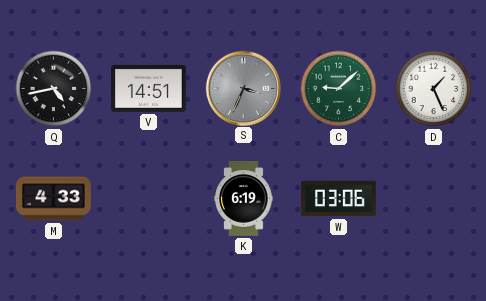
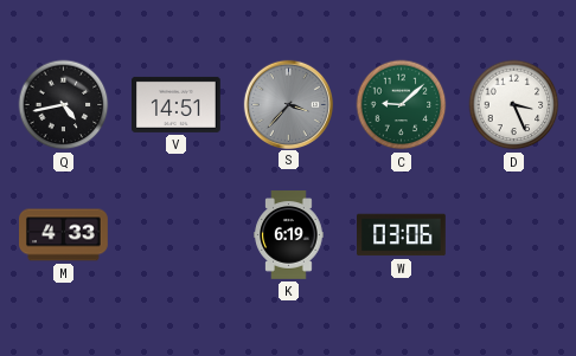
S: 3:34 -> 3:37
D: 1:26 -> 3:26
